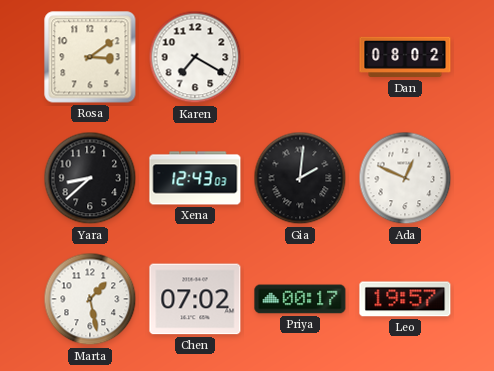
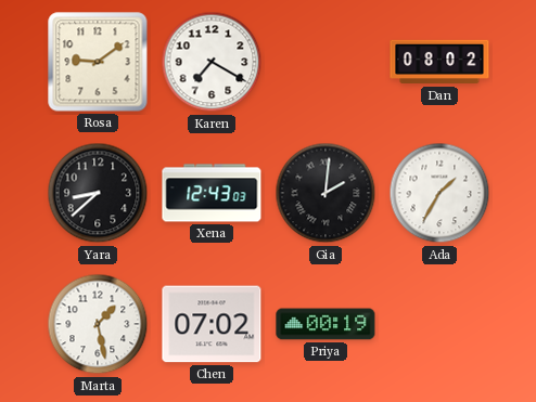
Rosa: 3:09 -> 9:09
Ada: 12:49 -> 1:35
Priya: 00:17 -> 00:19
Leo: 19:57 -> none
